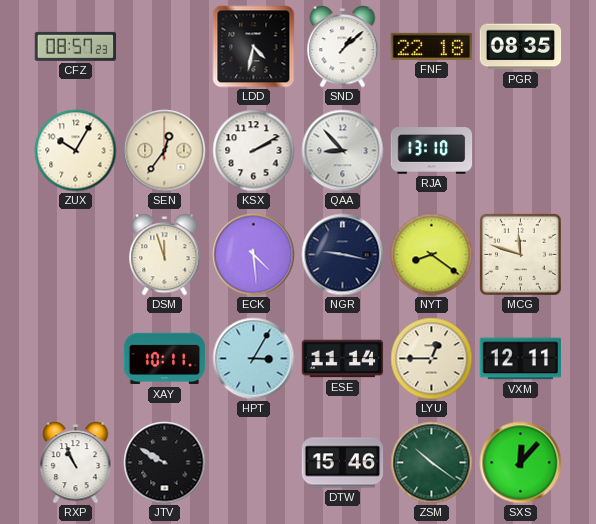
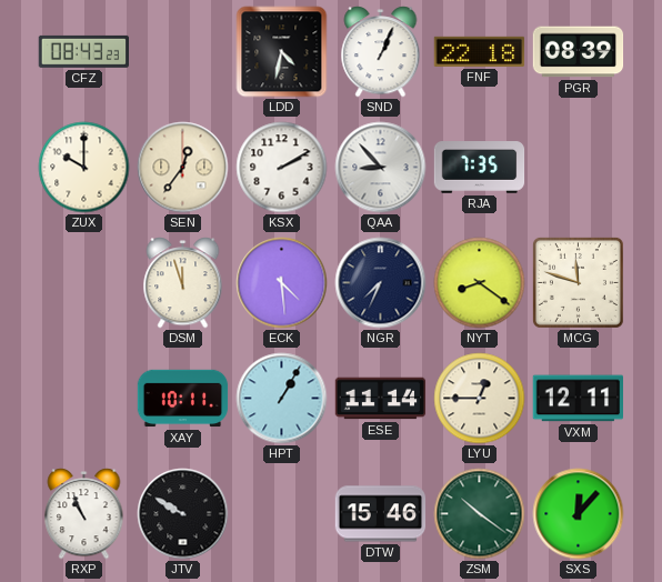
CFZ: 08:57 -> 08:43
SND: 1:08 -> 1:04
PGR: 08:35 -> 08:39
ZUX: 10:05 -> 10:00
RJA: 13:10 -> 7:35
NGR: 9:17 -> 7:34
HPT: 3:05 -> 1:05
